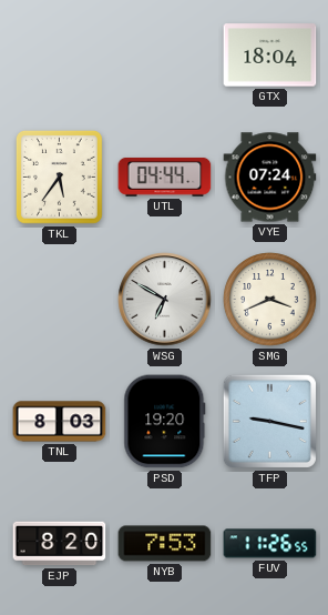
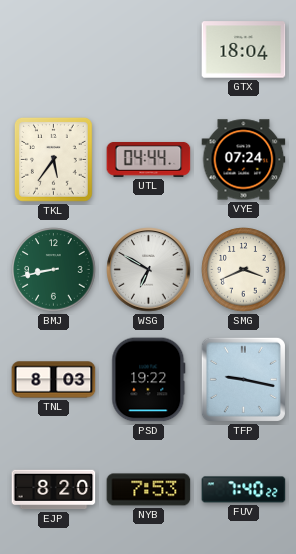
BMJ: none -> 8:43
PSD: 19:20 -> 19:22
FUV: 11:26 -> 7:40
